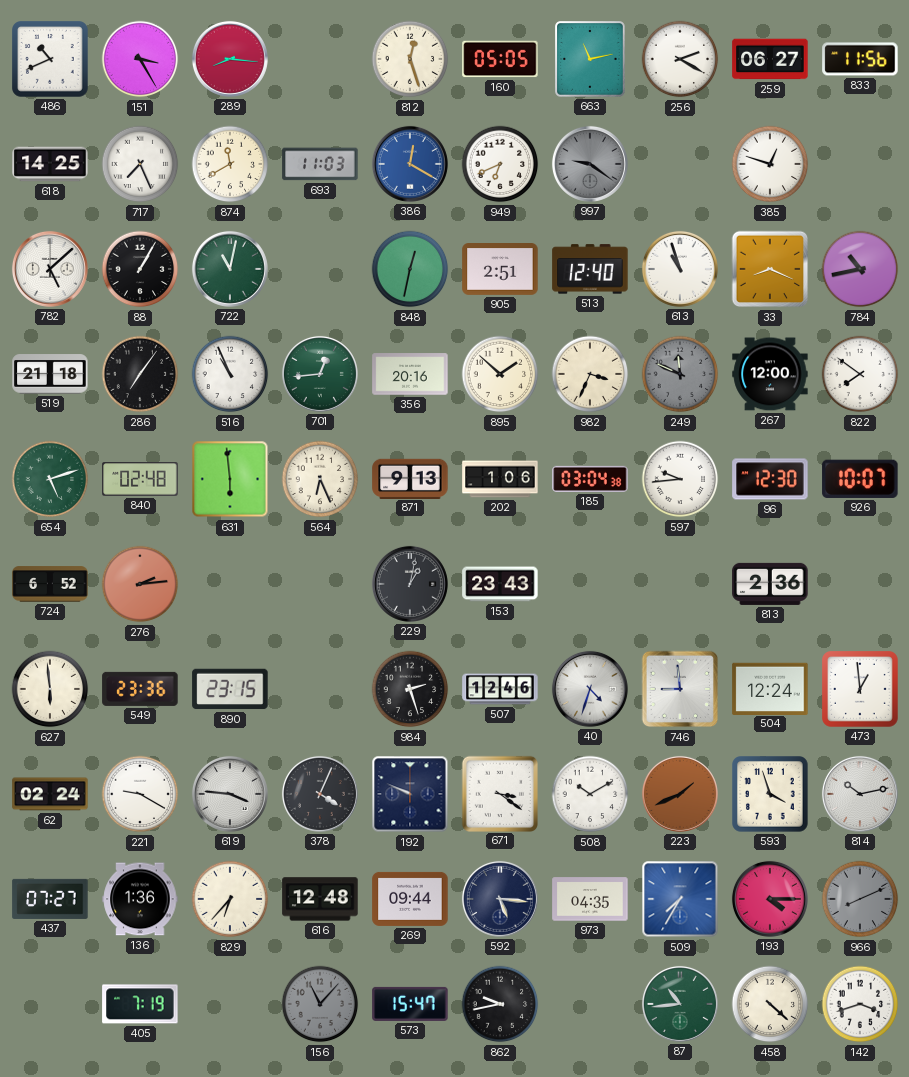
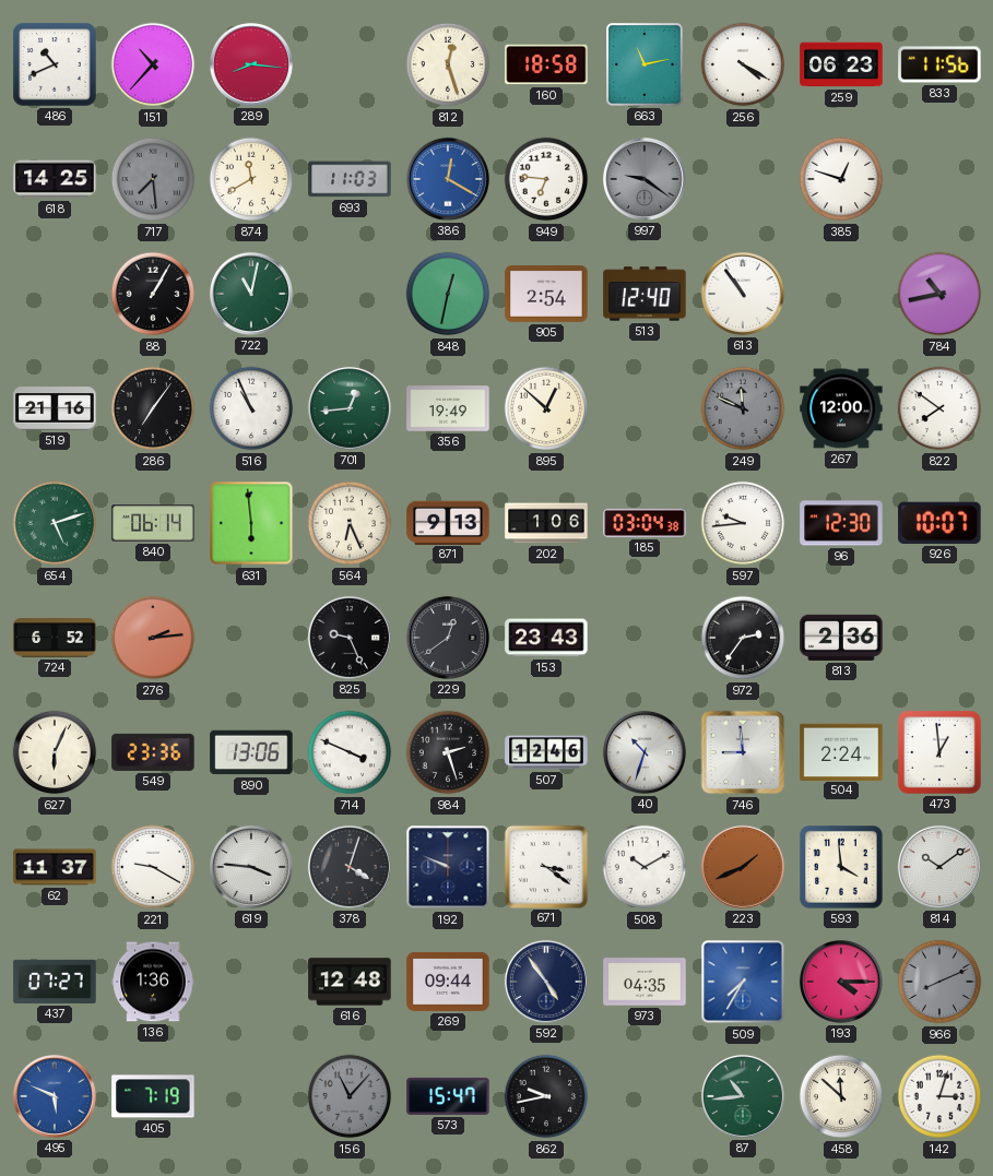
151: 3:25 -> 10:37
160: 05:05 -> 18:58
256: 2:20 -> 4:20
259: 06:27 -> 06:23
717: 7:26 -> 7:29
717 dial: white -> grey
949: 6:41 -> 6:46
782: 5:08 -> none
905: 2:51 -> 2:54
613: 10:57 -> 10:54
33: 8:19 -> none
519: 21:18 -> 21:16
356: 20:16 -> 19:49
895: 1:52 -> 12:52
982: 3:34 -> none
840: 02:48 -> 06:14
825: none -> 9:26
229: 1:02 -> 12:39
972: none -> 2:36
627: 5:59 -> 6:04
890: 23:15 -> 13:06
714: none -> 3:49
40: 4:33 -> 10:33
504: 12:24 -> 2:24
62: 02:24 -> 11:37
378: 4:04 -> 4:03
593: 3:57 -> 3:59
814: 10:13 -> 10:09
829: 6:37 -> none
592: 5:16 -> 4:54
495: none -> 5:49
458: 4:22 -> 11:52
142: 3:42 -> 3:03
